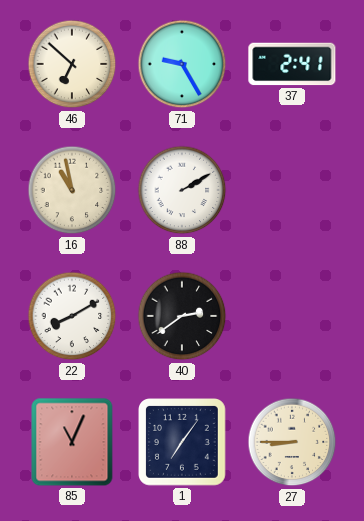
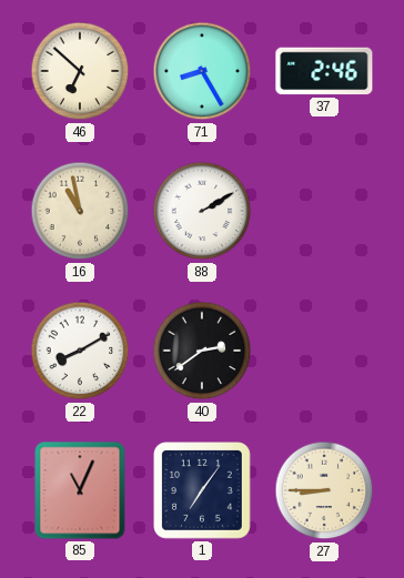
71: 9:25 -> 8:25
37: 2:41 -> 2:46
